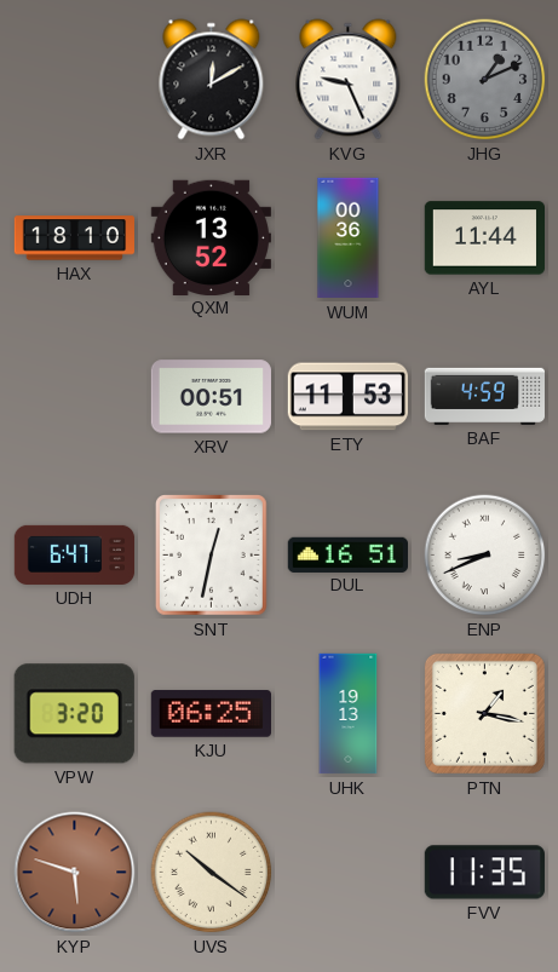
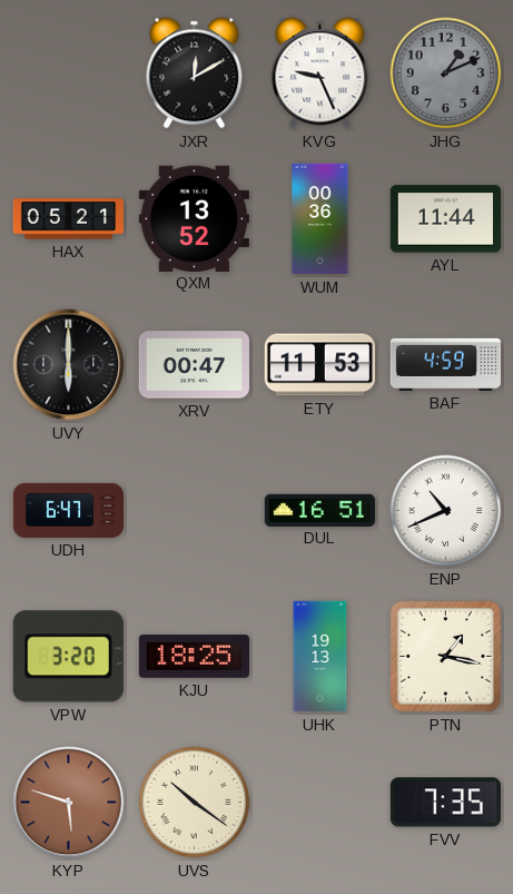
HAX: 18:10 -> 05:21
UVY: none -> 6:00
XRV: 00:51 -> 00:47
SNT: 12:32 -> none
ENP: 8:41 -> 10:41
KJU: 06:25 -> 18:25
FVV: 11:35 -> 7:35
